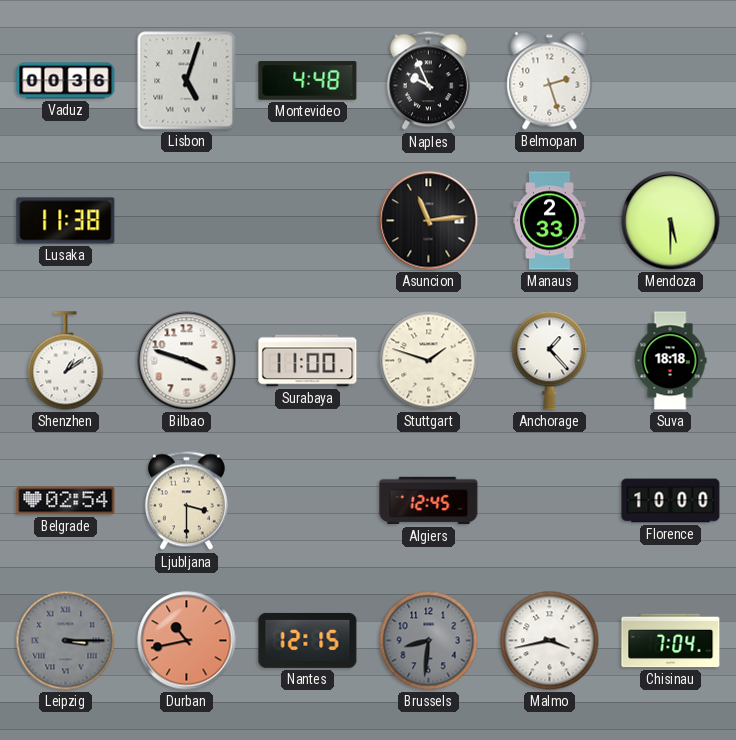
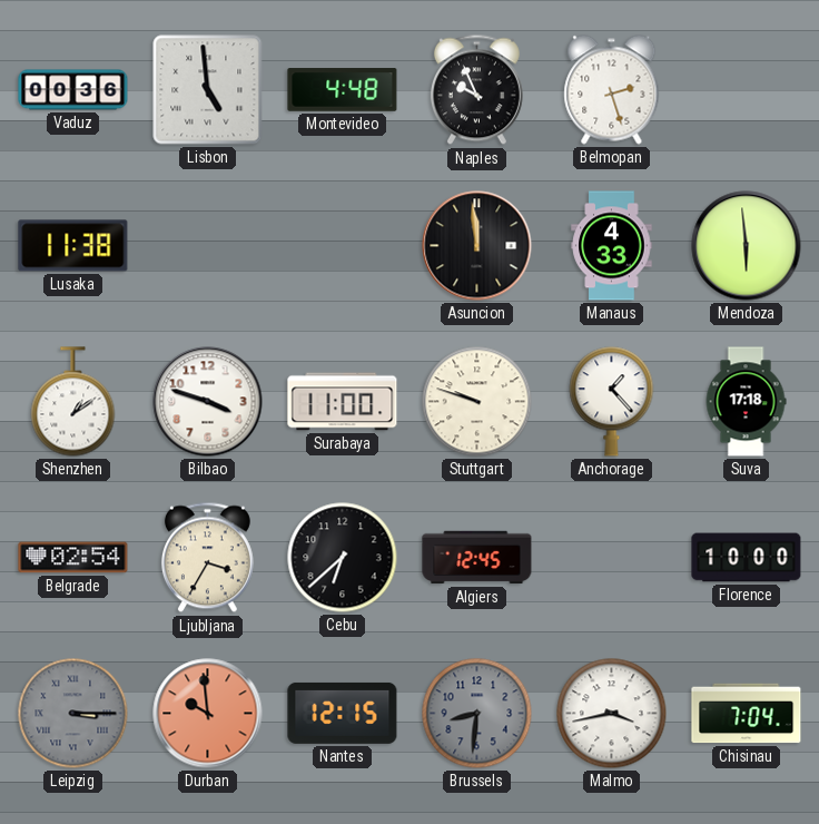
Lisbon: 5:03 -> 4:59
Asuncion: 11:14 -> 11:59
Manaus: 2:33 -> 4:33
Mendoza: 5:30 -> 5:59
Stuttgart: 1:48 -> 9:48
Suva: 18:18 -> 17:18
Ljubljana: 3:30 -> 3:35
Cebu: none -> 6:38
Durban: 10:43 -> 9:59
